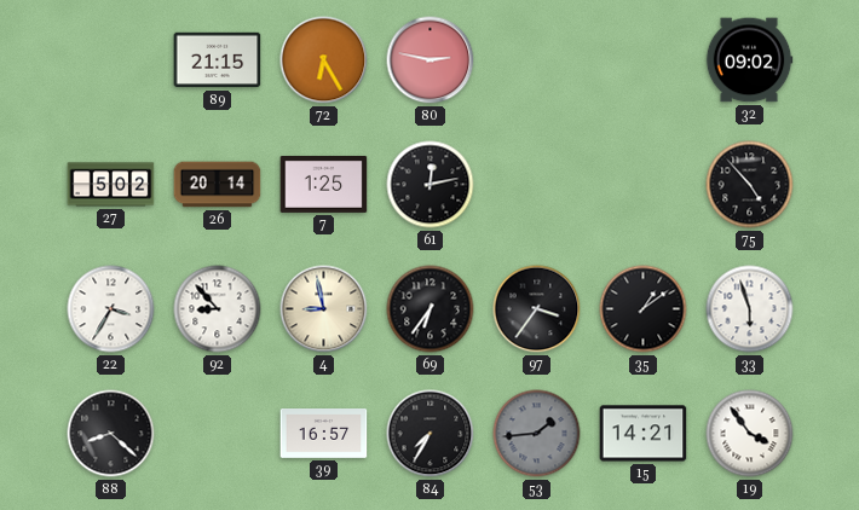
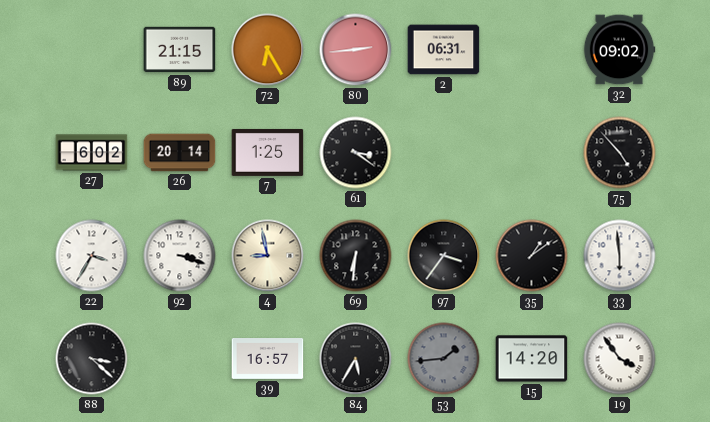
80: 2:47 -> 2:44
2: none -> 06:31
27: 5:02 -> 6:02
61: 12:13 -> 3:21
92: 8:53 -> 3:18
69: 6:36 -> 6:31
33: 5:57 -> 5:59
88: 8:22 -> 3:22
84: 7:35 -> 5:35
15: 14:21 -> 14:20
